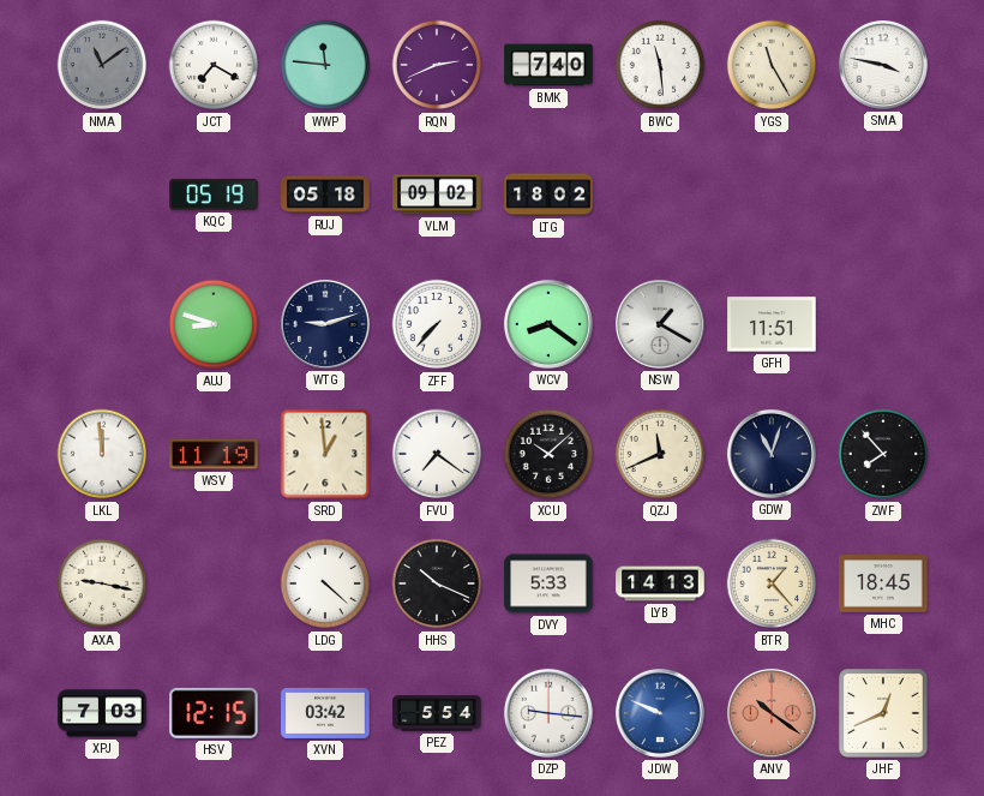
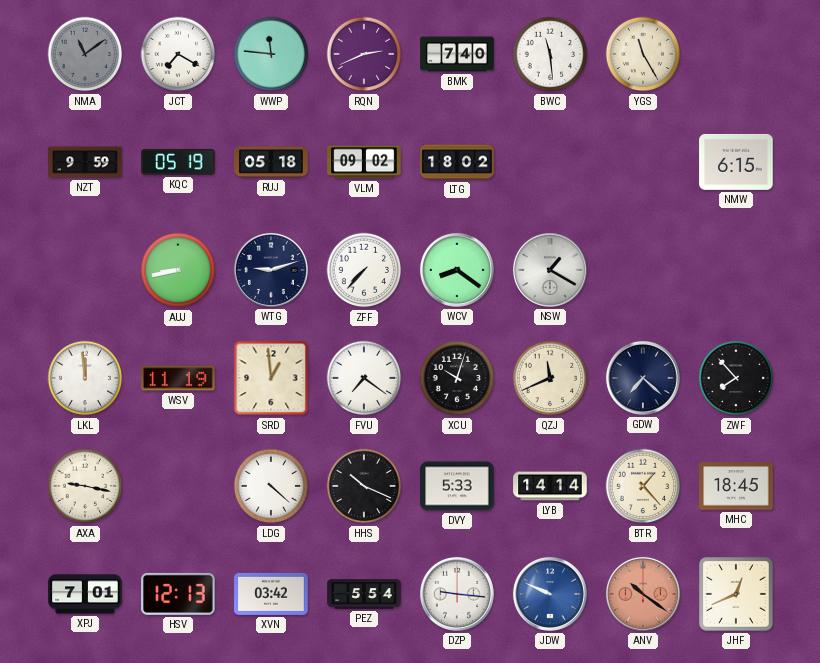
SMA: 3:47 -> none
NZT: none -> 9:59
NMW: none -> 6:15
AUJ: 8:48 -> 8:43
GFH: 11:51 -> none
XCU: 10:08 -> 10:03
GDW: 11:03 -> 7:22
LYB: 14:13 -> 14:14
XPJ: 7:03 -> 7:01
HSV: 12:15 -> 12:13
